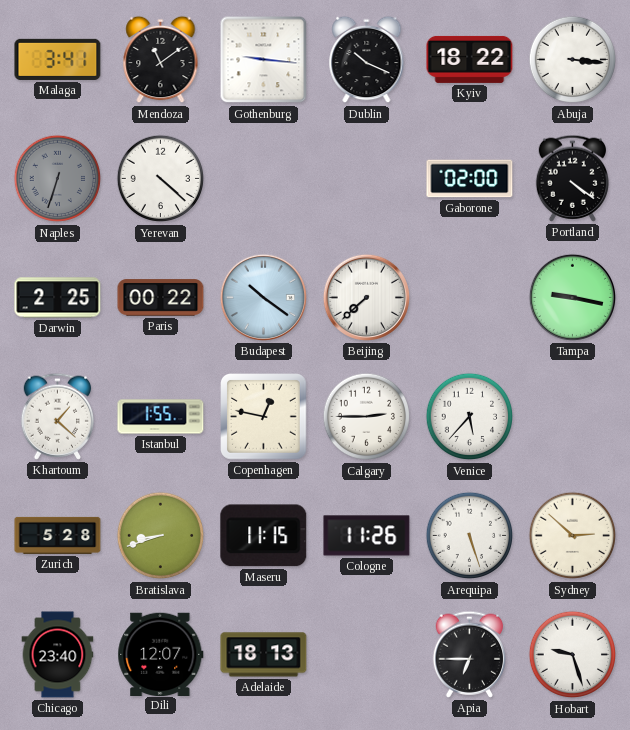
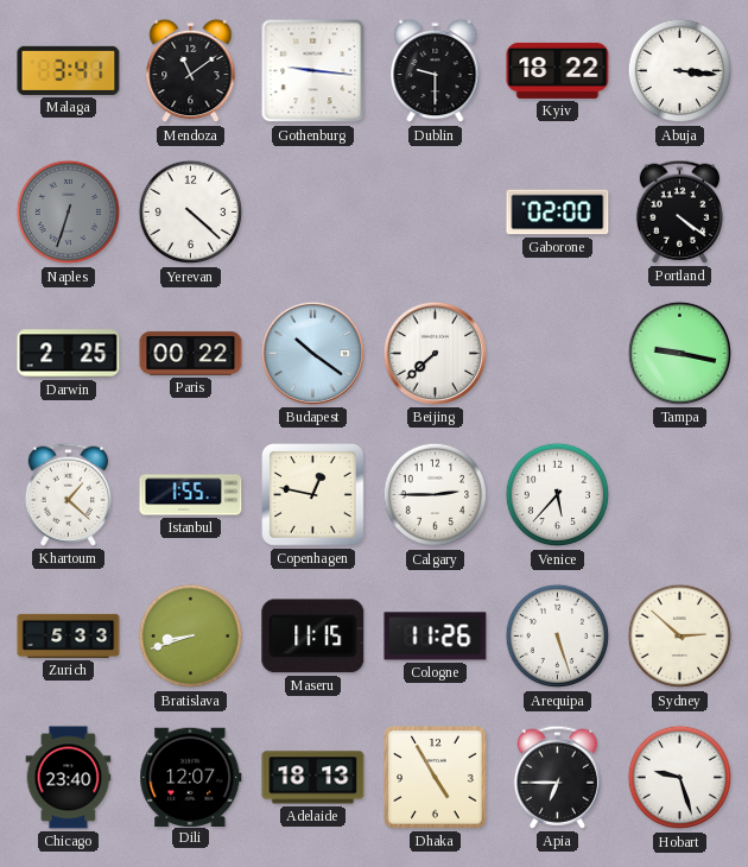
Dublin: 10:19 -> 9:30
Zurich: 5:28 -> 5:33
Dhaka: none -> 4:55
